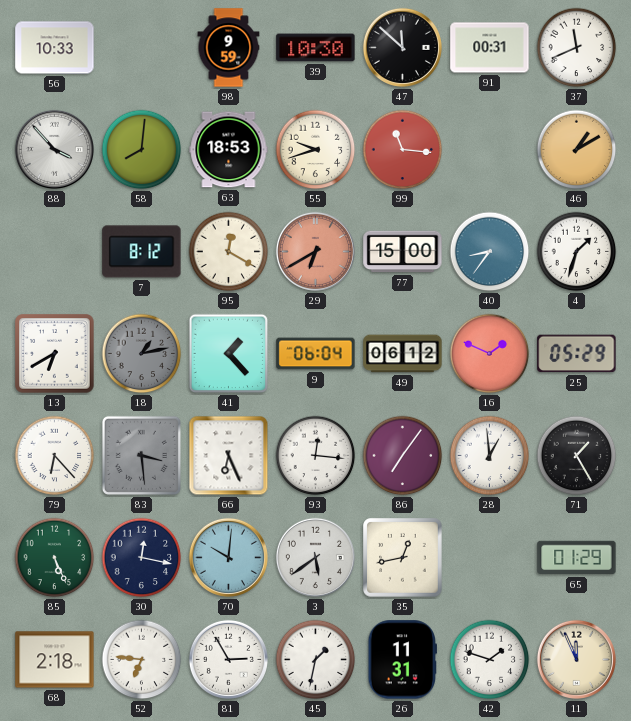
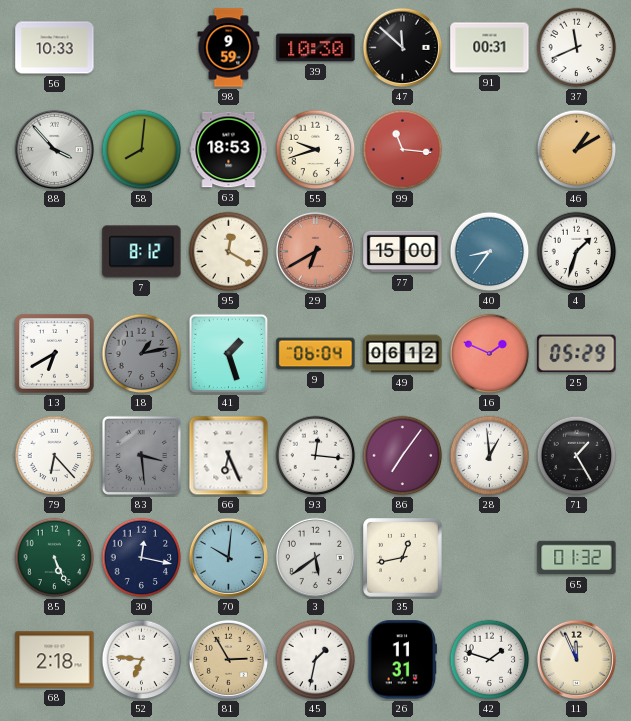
41: 1:23 -> 1:27
65: 01:29 -> 01:32
81 dial: white -> champagne
